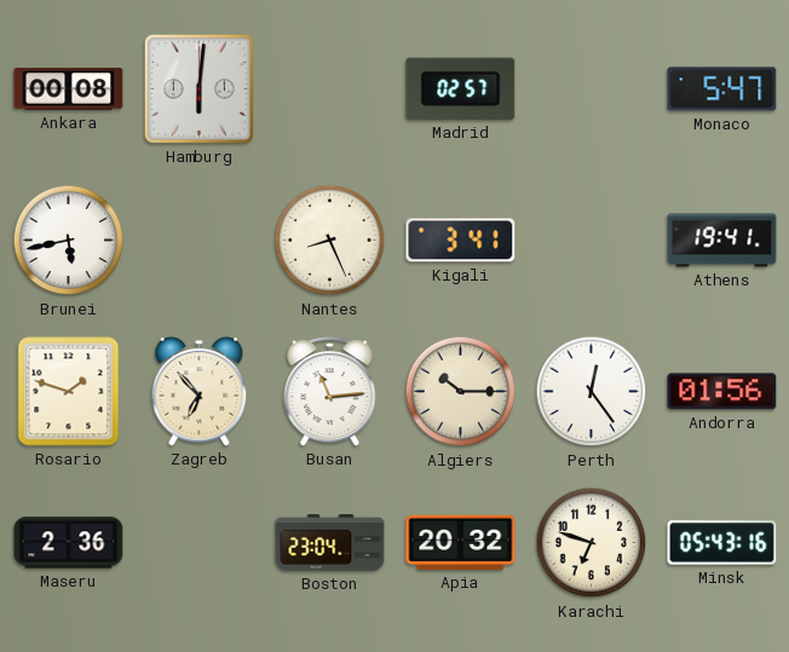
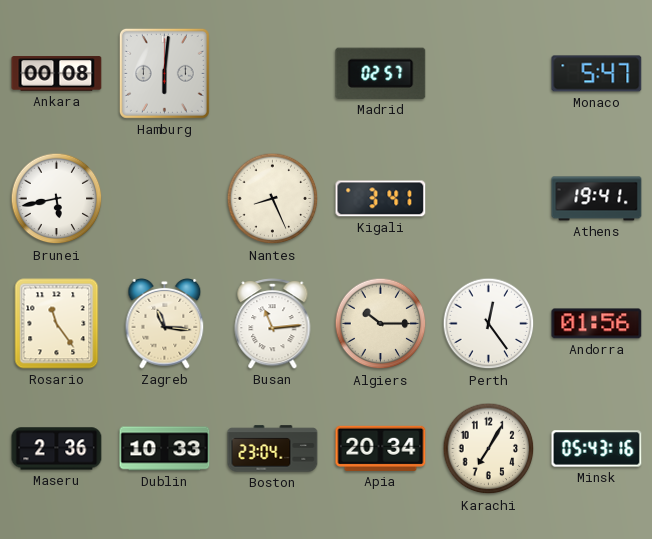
Rosario: 1:48 -> 11:24
Zagreb: 6:53 -> 11:16
Dublin: none -> 10:33
Apia: 20:32 -> 20:34
Karachi: 6:48 -> 7:05
